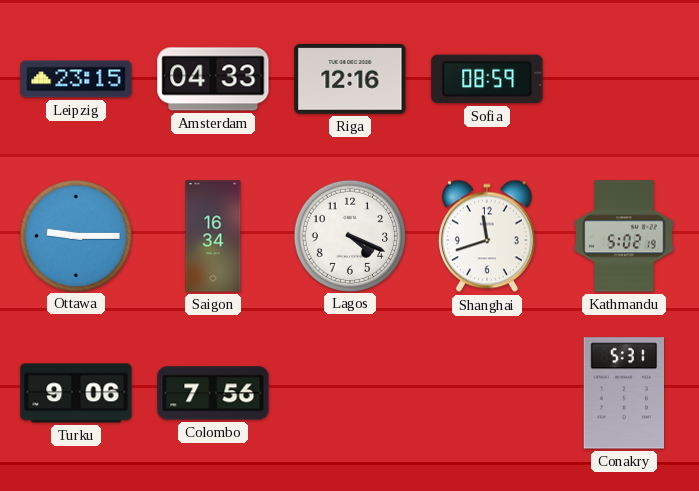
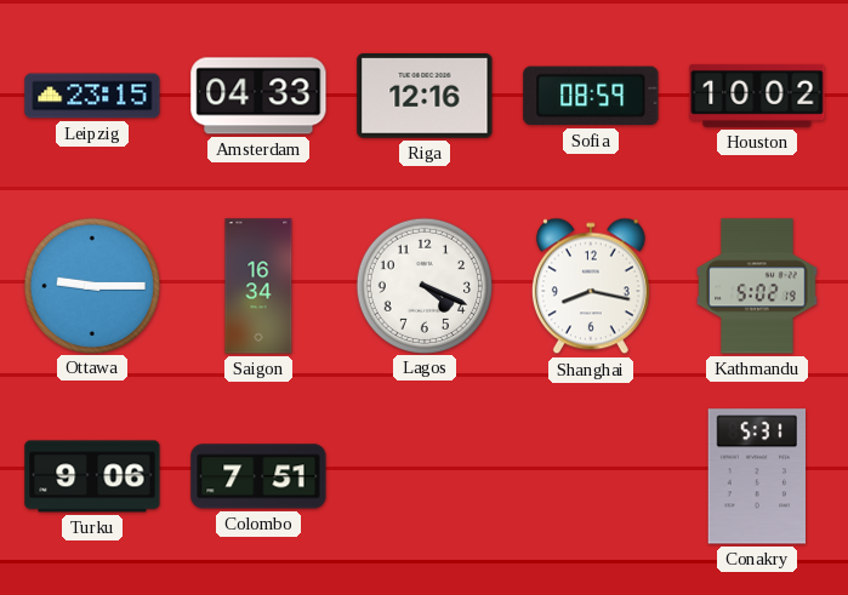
Houston: none -> 10:02
Shanghai: 11:42 -> 8:17
Colombo: 7:56 -> 7:51
